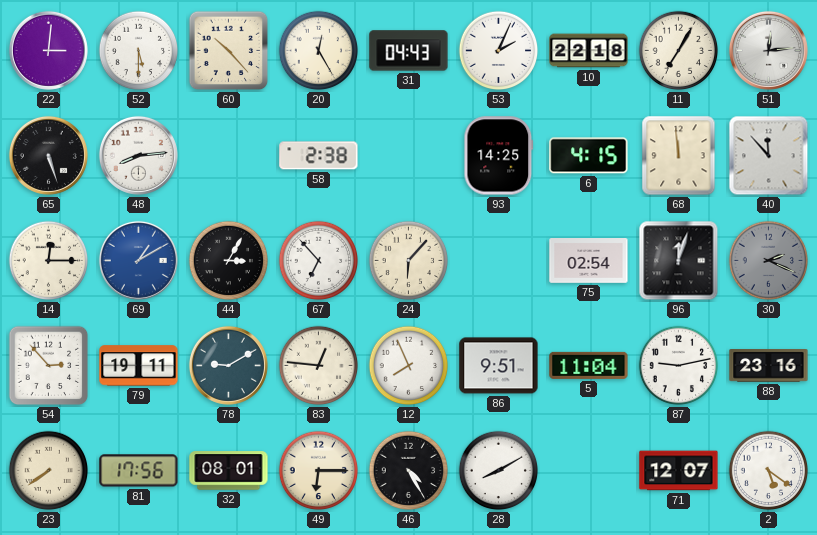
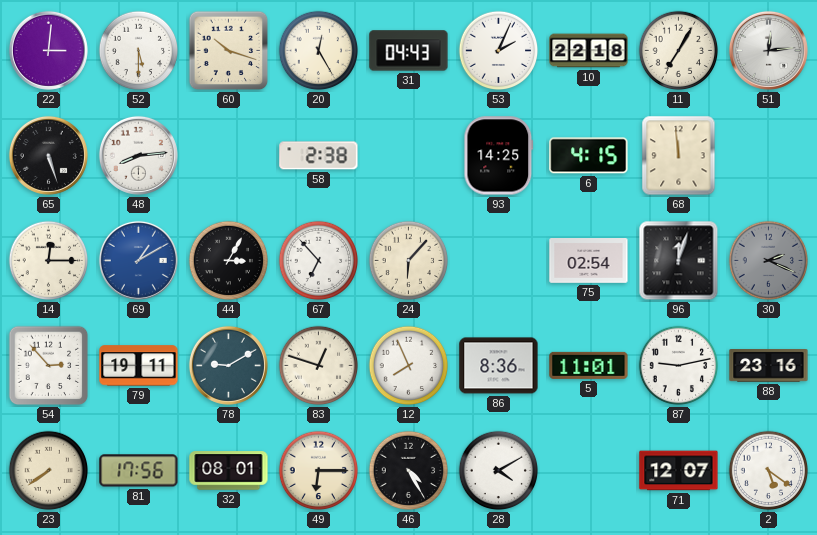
60: 10:23 -> 10:18
40: 11:53 -> none
83: 12:46 -> 12:48
86: 9:51 -> 8:36
5: 11:04 -> 11:01
28: 8:10 -> 4:10
